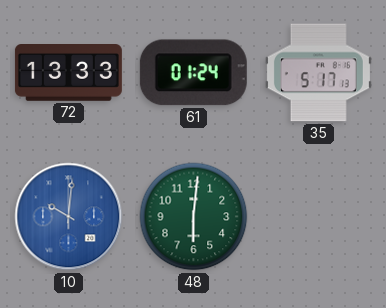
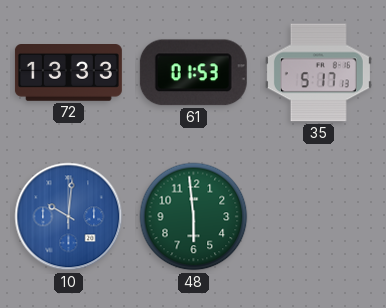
61: 01:24 -> 01:53
48: 6:01 -> 5:59
